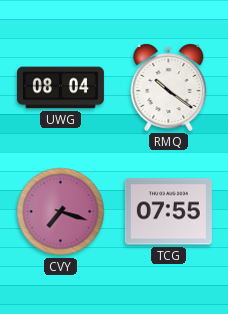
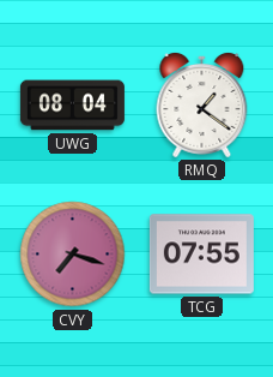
RMQ: 10:21 -> 1:21
